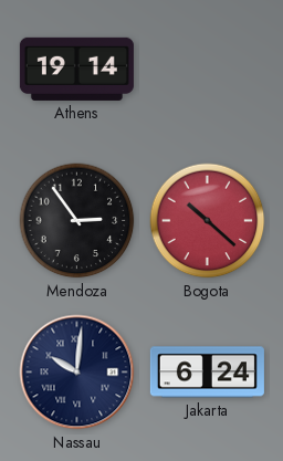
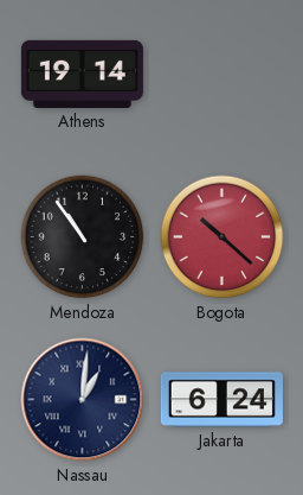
Mendoza: 2:54 -> 10:54
Nassau: 10:01 -> 1:01
